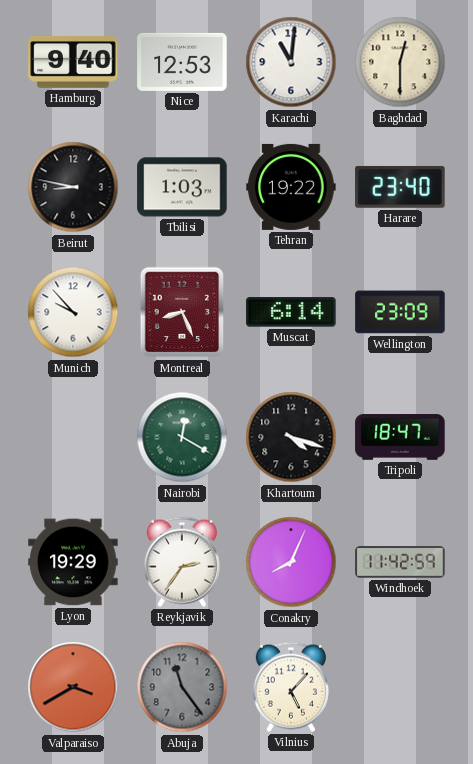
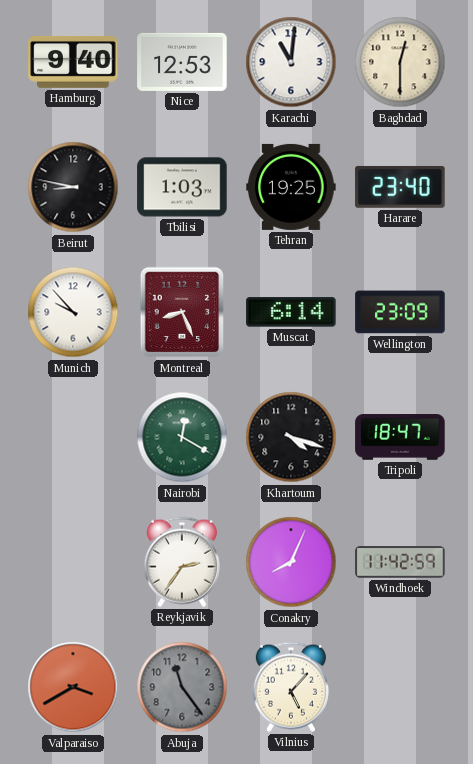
Tehran: 19:22 -> 19:25
Lyon: 19:29 -> none
